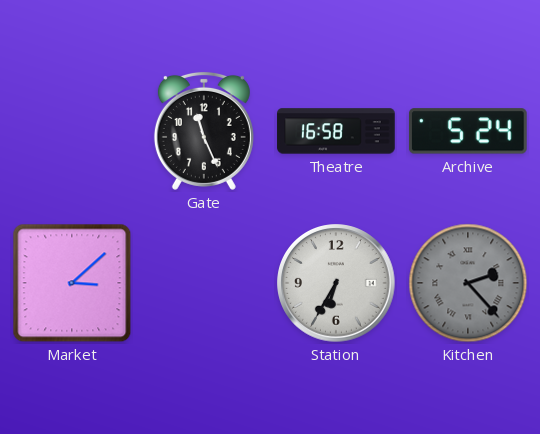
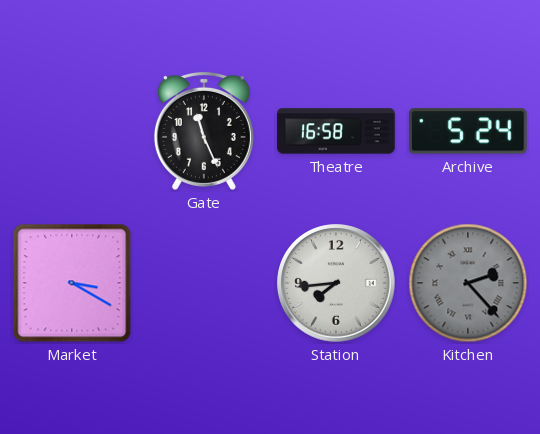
Market: 3:08 -> 3:20
Station: 6:35 -> 7:44
